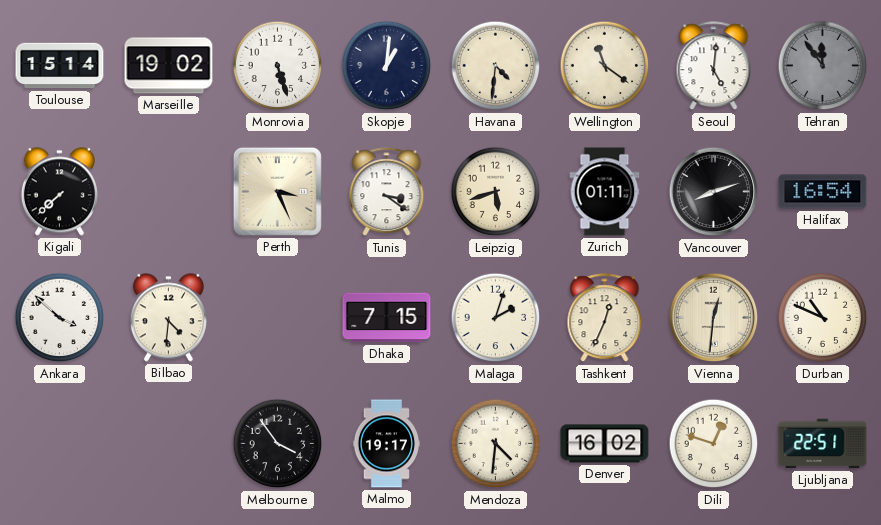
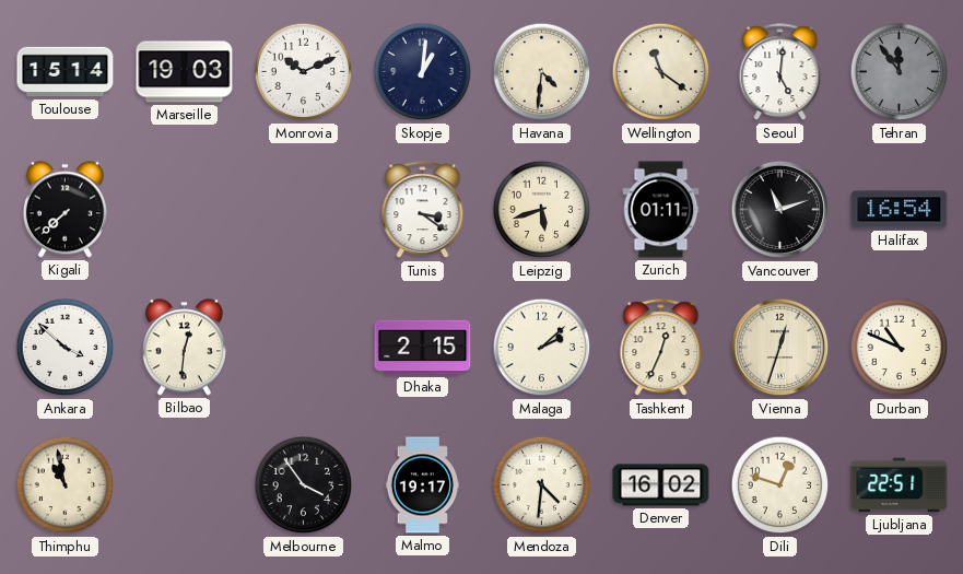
Marseille: 19:02 -> 19:03
Monrovia: 5:27 -> 10:11
Perth: 3:26 -> none
Vancouver: 8:12 -> 11:12
Bilbao: 4:31 -> 12:31
Dhaka: 7:15 -> 2:15
Malaga: 2:03 -> 2:08
Vienna: 12:31 -> 12:33
Thimphu: none -> 10:58
